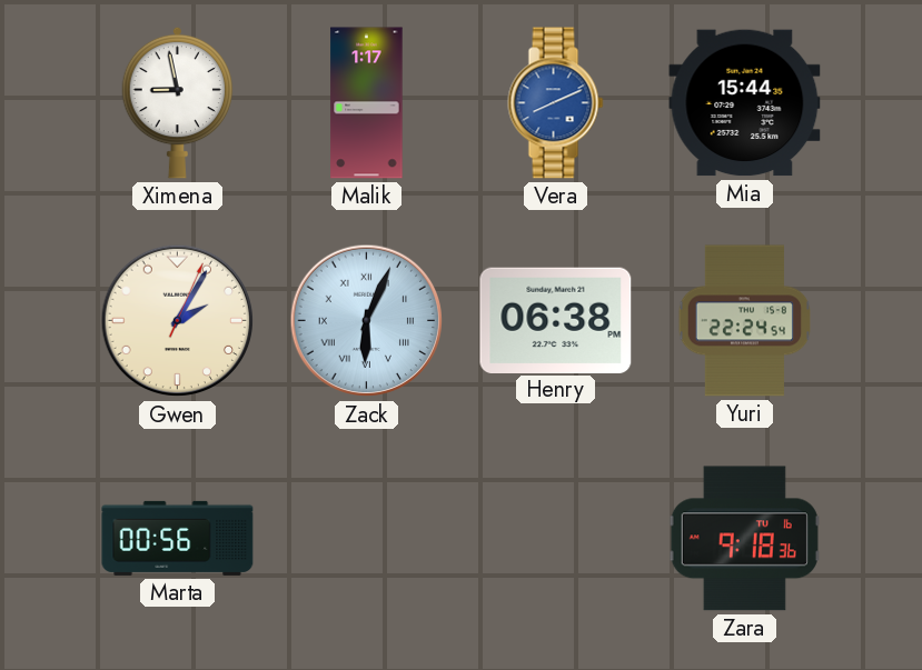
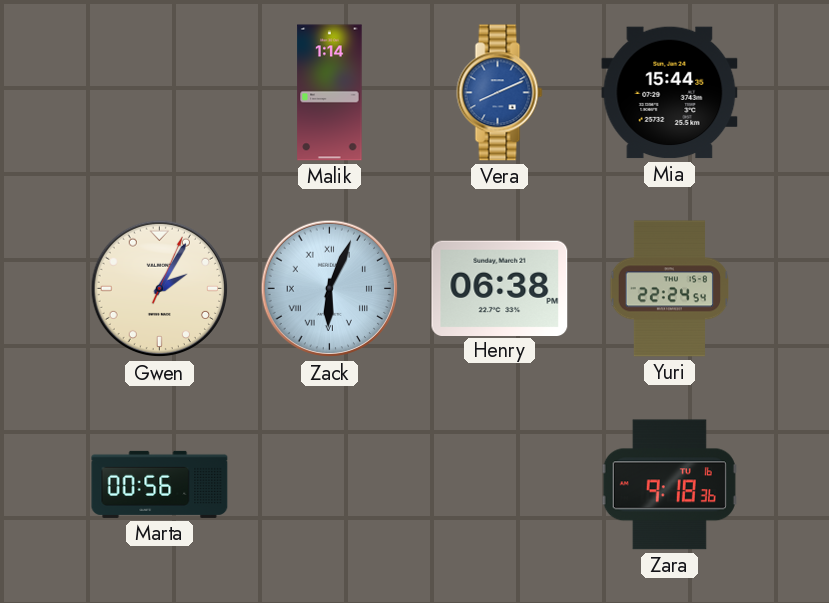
Ximena: 8:58 -> none
Malik: 1:17 -> 1:14
